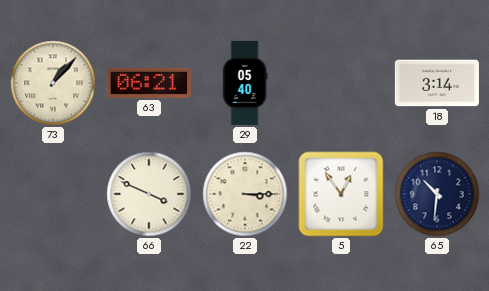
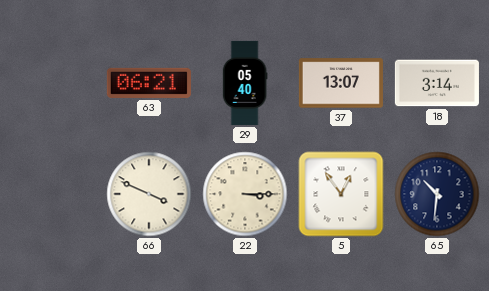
73: 1:07 -> none
37: none -> 13:07
